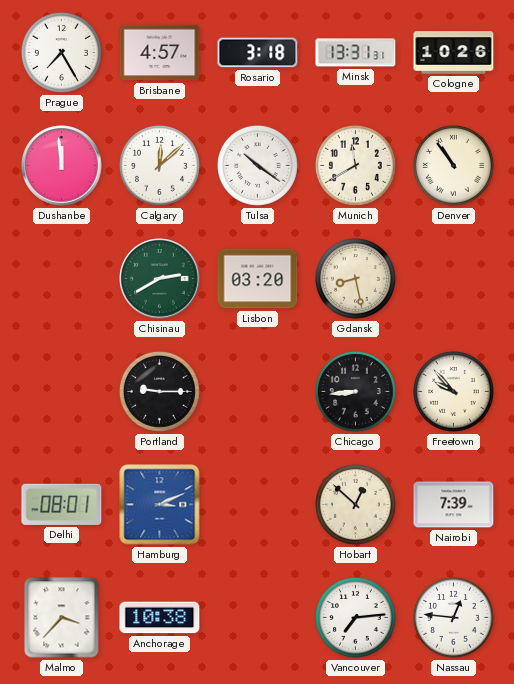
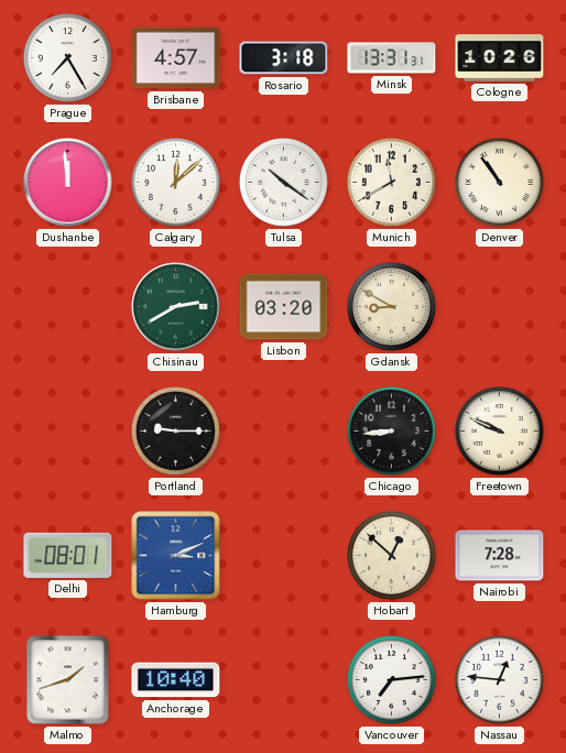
Gdansk: 8:28 -> 8:50
Freetown: 9:53 -> 9:49
Nairobi: 7:39 -> 7:28
Malmo: 3:37 -> 1:42
Anchorage: 10:38 -> 10:40
